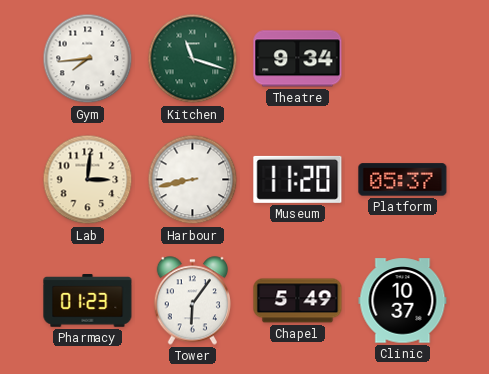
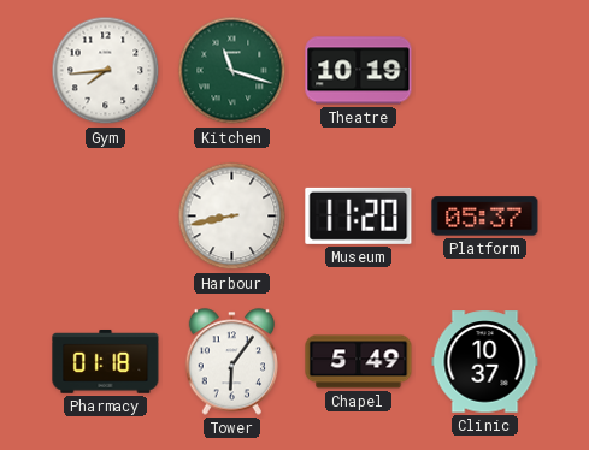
Theatre: 9:34 -> 10:19
Lab: 3:01 -> none
Pharmacy: 01:23 -> 01:18
